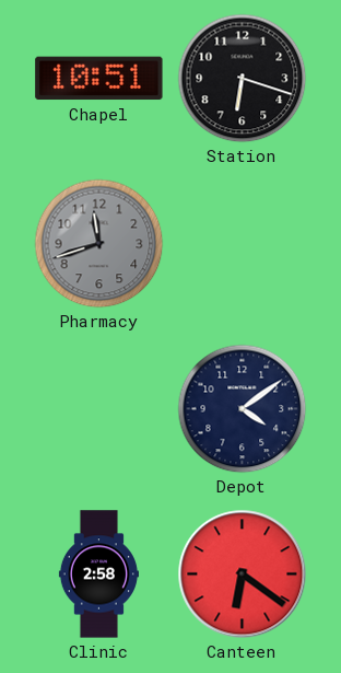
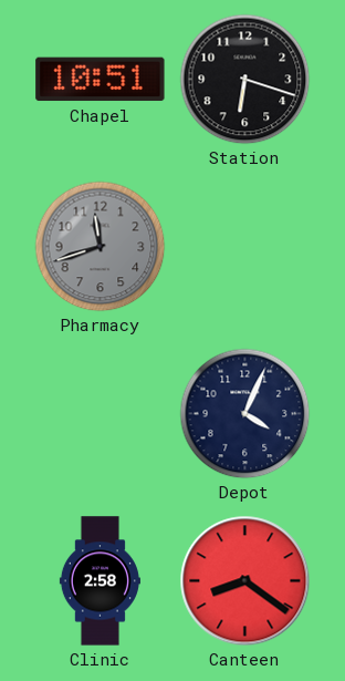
Depot: 4:09 -> 4:04
Canteen: 6:21 -> 8:21
